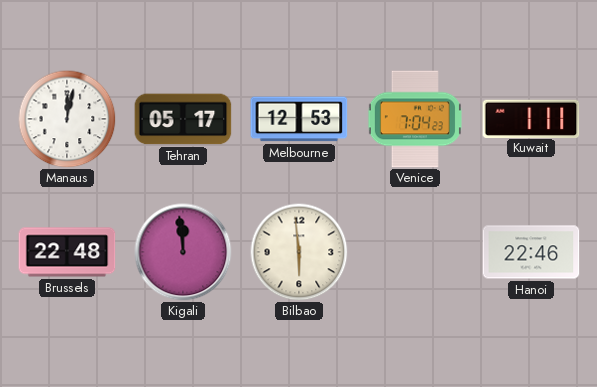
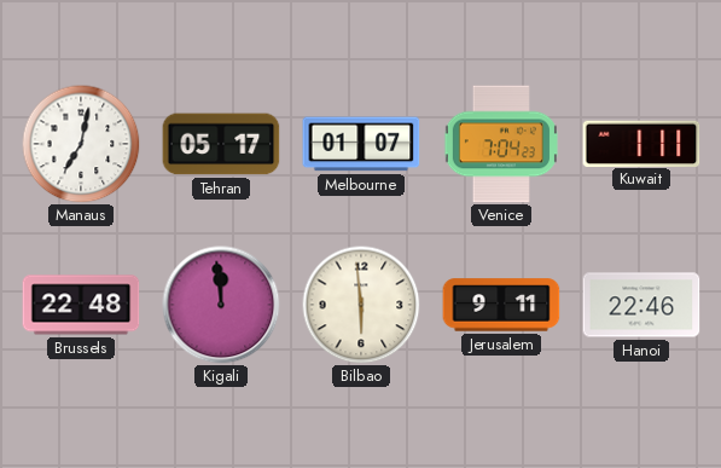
Manaus: 12:02 -> 7:02
Melbourne: 12:53 -> 01:07
Jerusalem: none -> 9:11
